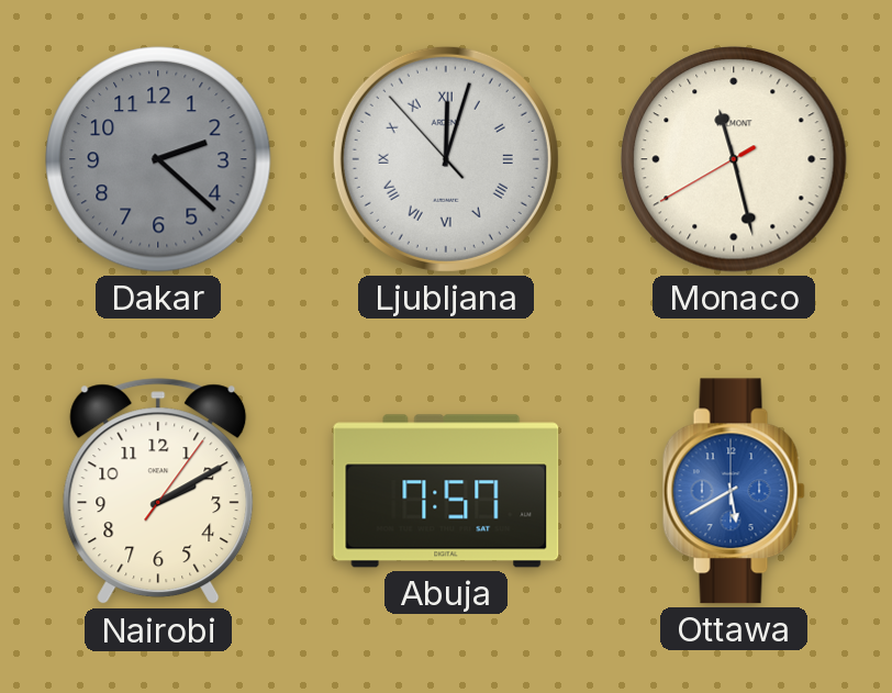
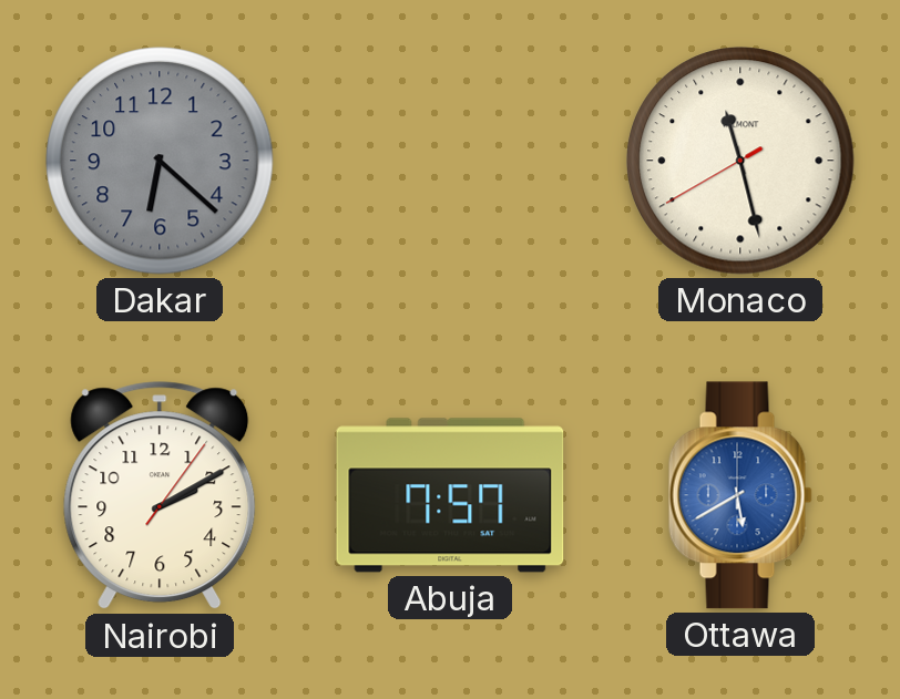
Dakar: 2:22 -> 6:22
Ljubljana: 12:02 -> none
